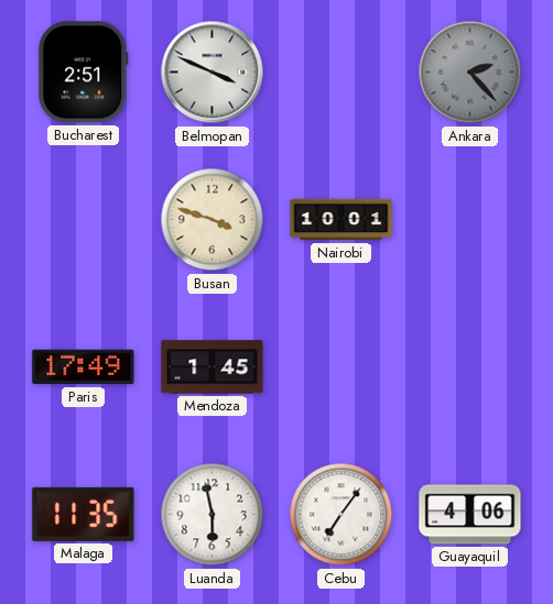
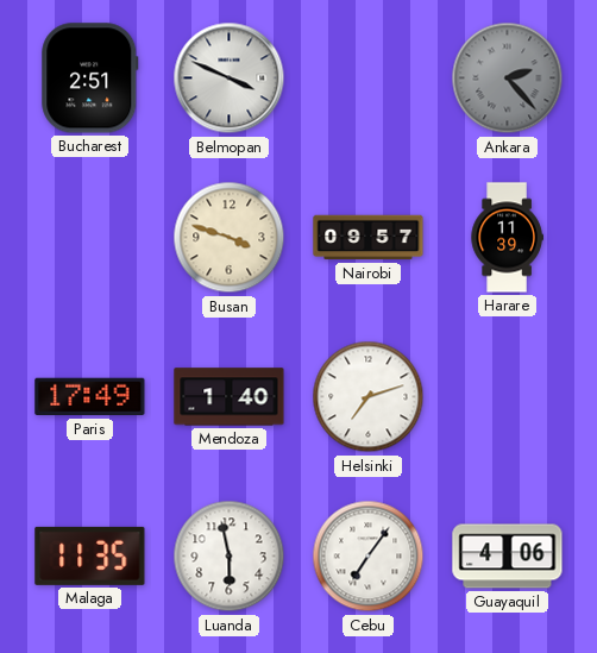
Nairobi: 10:01 -> 09:57
Harare: none -> 11:39
Mendoza: 1:45 -> 1:40
Helsinki: none -> 7:12
